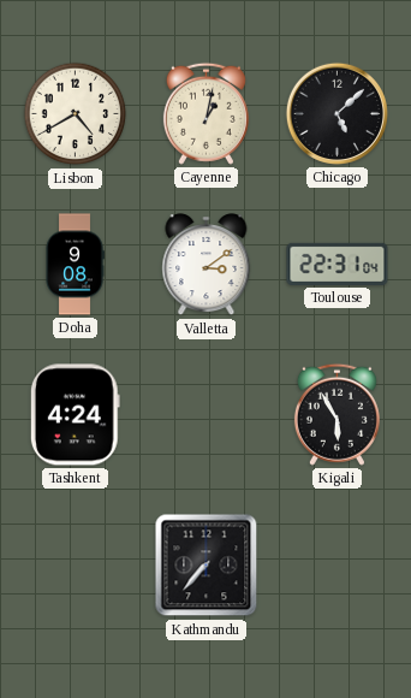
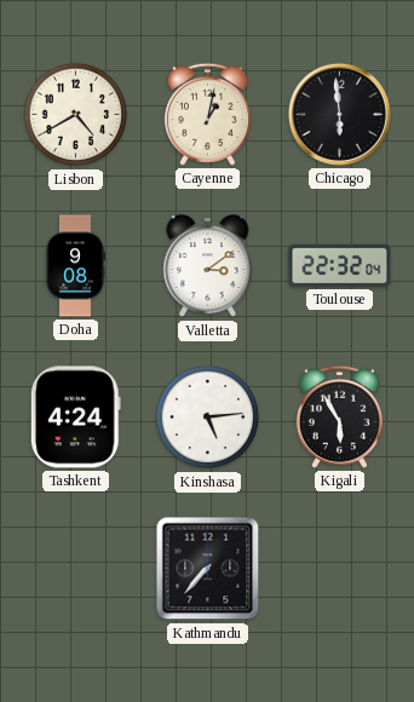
Chicago: 5:08 -> 5:59
Toulouse: 22:31 -> 22:32
Kinshasa: none -> 5:14
